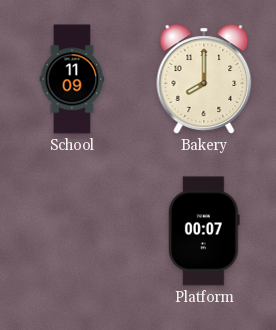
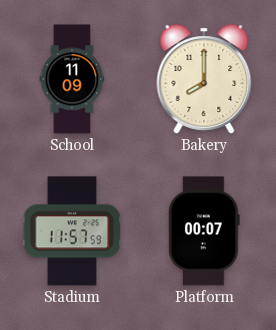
Stadium: none -> 11:57
